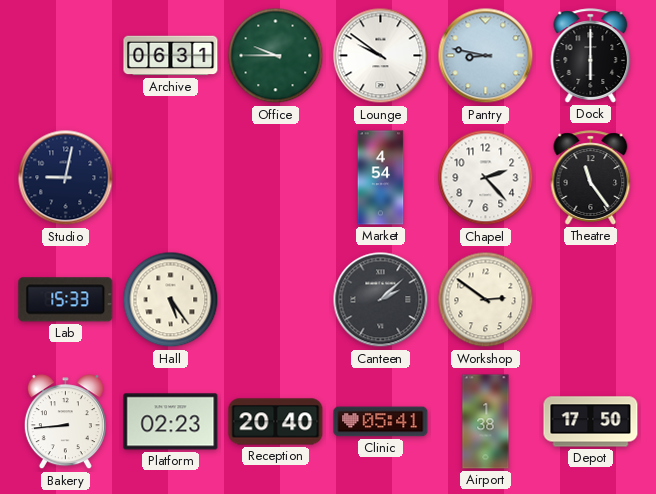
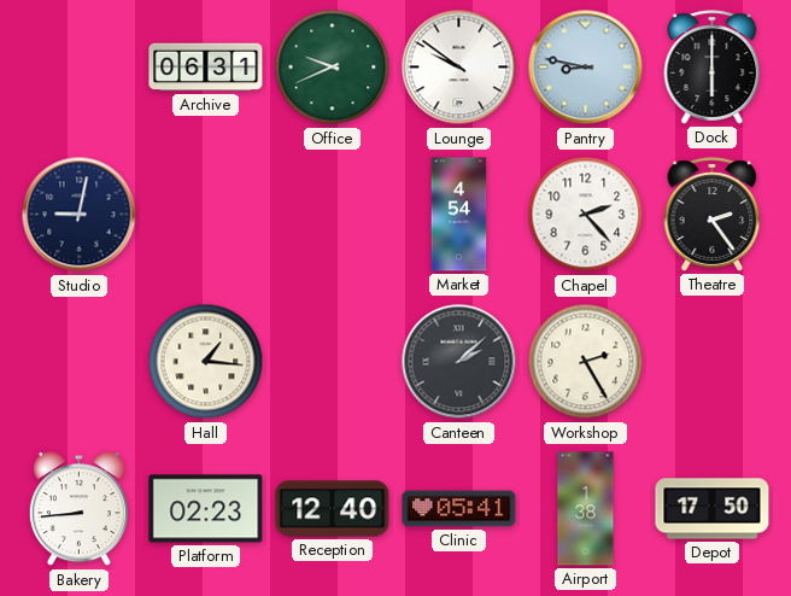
Office: 9:45 -> 9:41
Theatre: 11:24 -> 2:24
Lab: 15:33 -> none
Hall: 5:24 -> 1:16
Workshop: 2:51 -> 2:25
Reception: 20:40 -> 12:40
